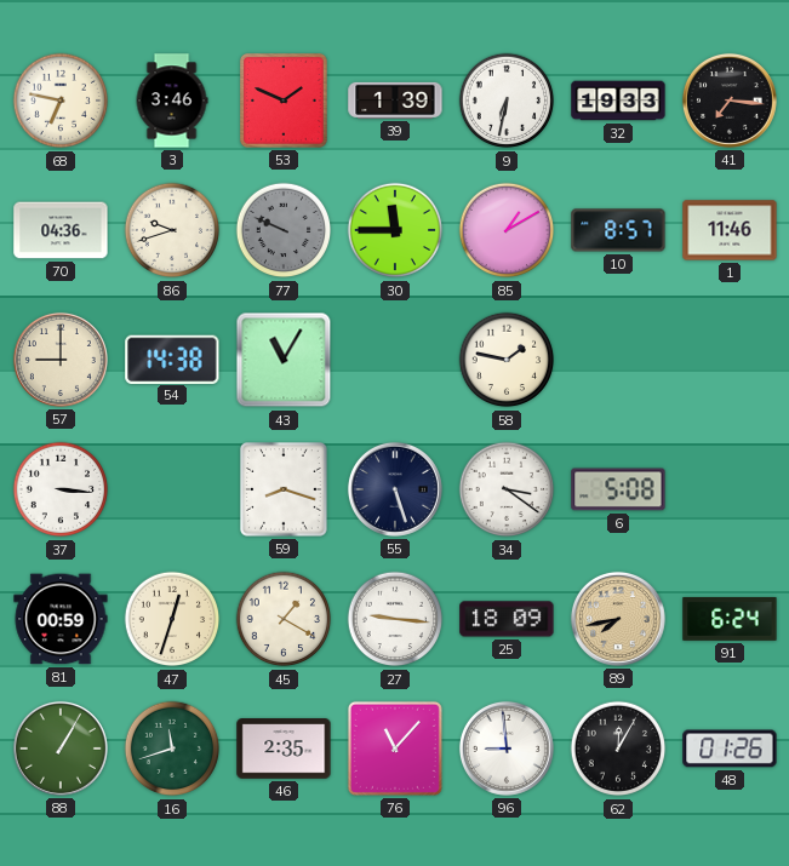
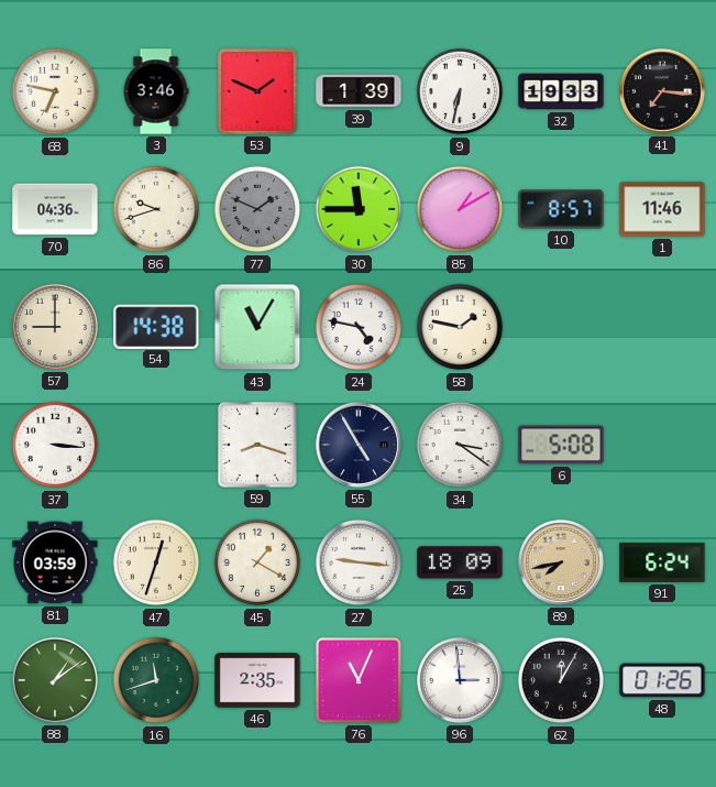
77: 9:49 -> 1:49
24: none -> 4:47
55: 5:27 -> 4:55
81: 00:59 -> 03:59
88: 1:05 -> 1:09
76: 11:07 -> 11:04
96: 8:59 -> 2:59
